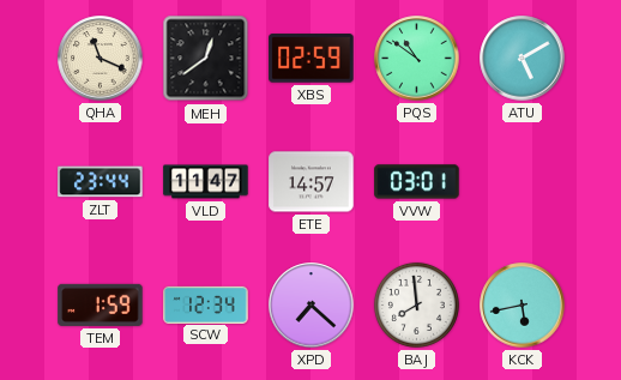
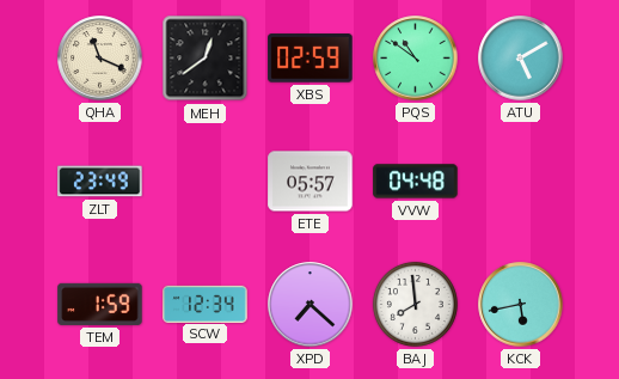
ZLT: 23:44 -> 23:49
VLD: 11:47 -> none
ETE: 14:57 -> 05:57
VVW: 03:01 -> 04:48
